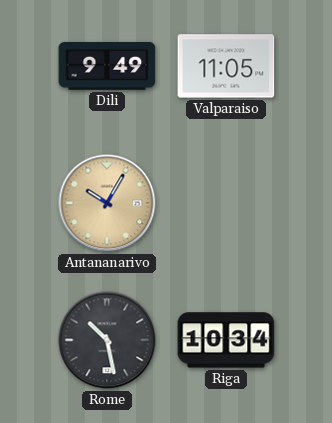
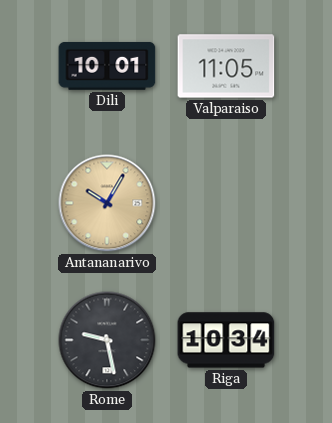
Dili: 9:49 -> 10:01
Rome: 10:28 -> 9:28
